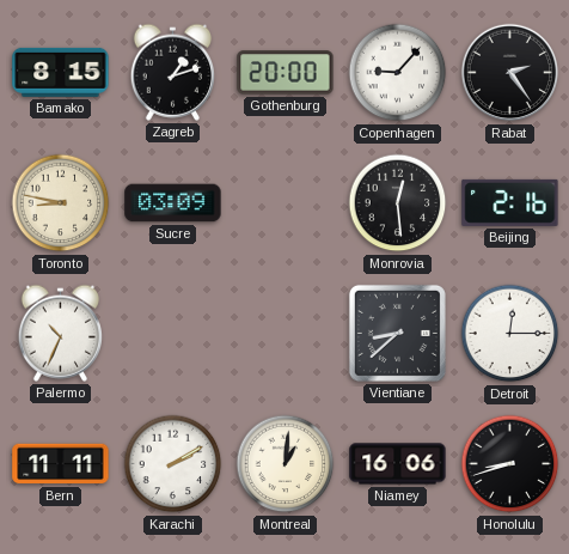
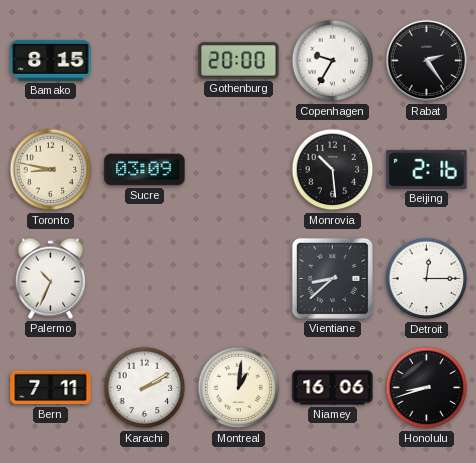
Zagreb: 1:12 -> none
Copenhagen: 9:07 -> 9:35
Monrovia: 12:29 -> 10:29
Bern: 11:11 -> 7:11
